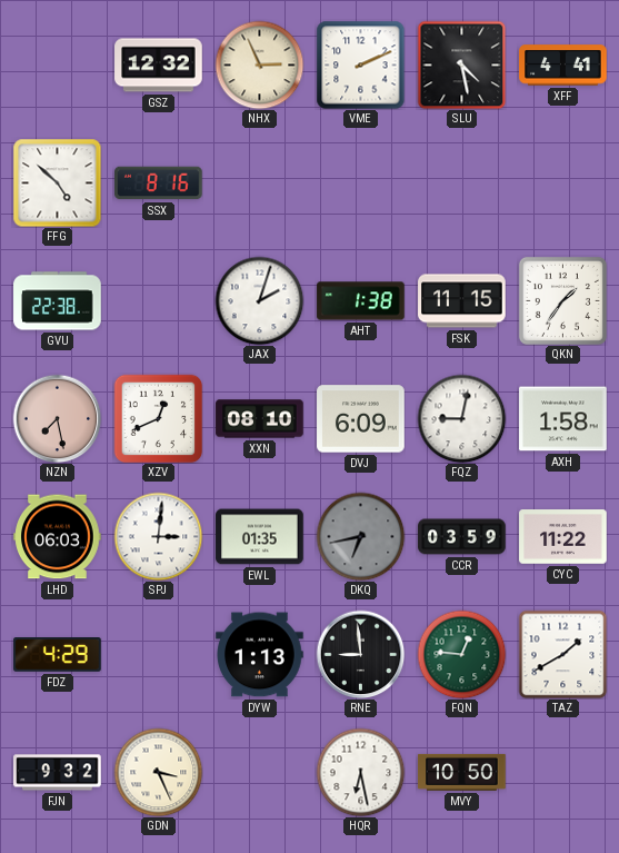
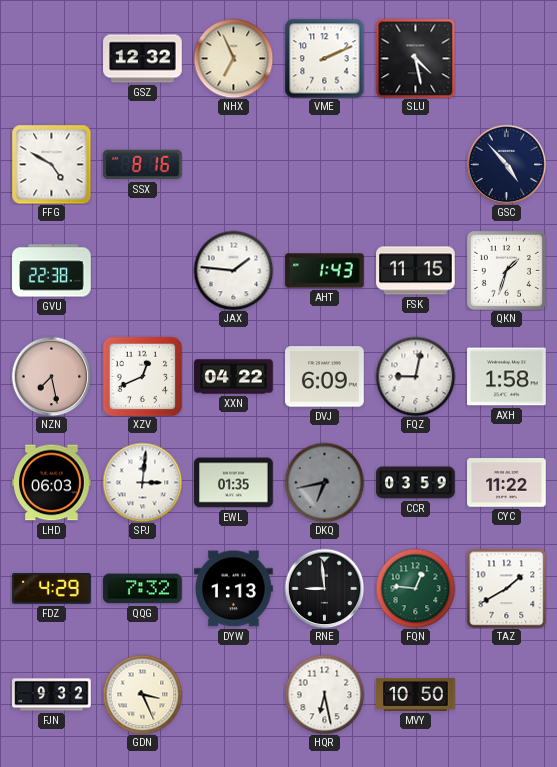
NHX: 2:56 -> 6:56
XFF: 4:41 -> none
FFG: 4:52 -> 4:50
GSC: none -> 4:53
JAX: 2:03 -> 1:46
AHT: 1:38 -> 1:43
QKN: 1:36 -> 1:33
XXN: 08:10 -> 04:22
QQG: none -> 7:32
